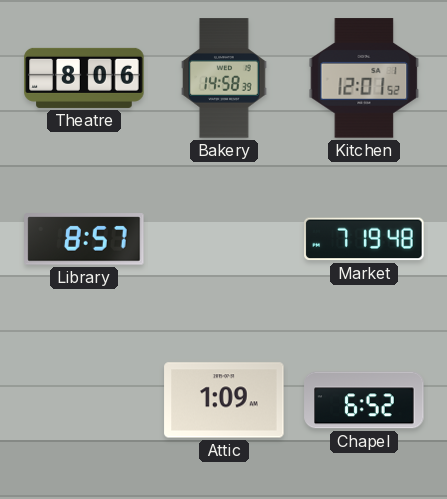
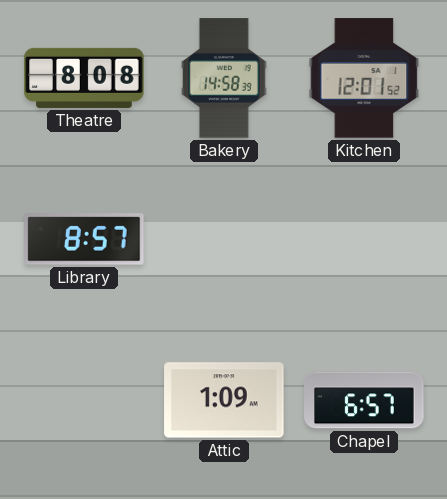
Theatre: 8:06 -> 8:08
Market: 7:19 -> none
Chapel: 6:52 -> 6:57
